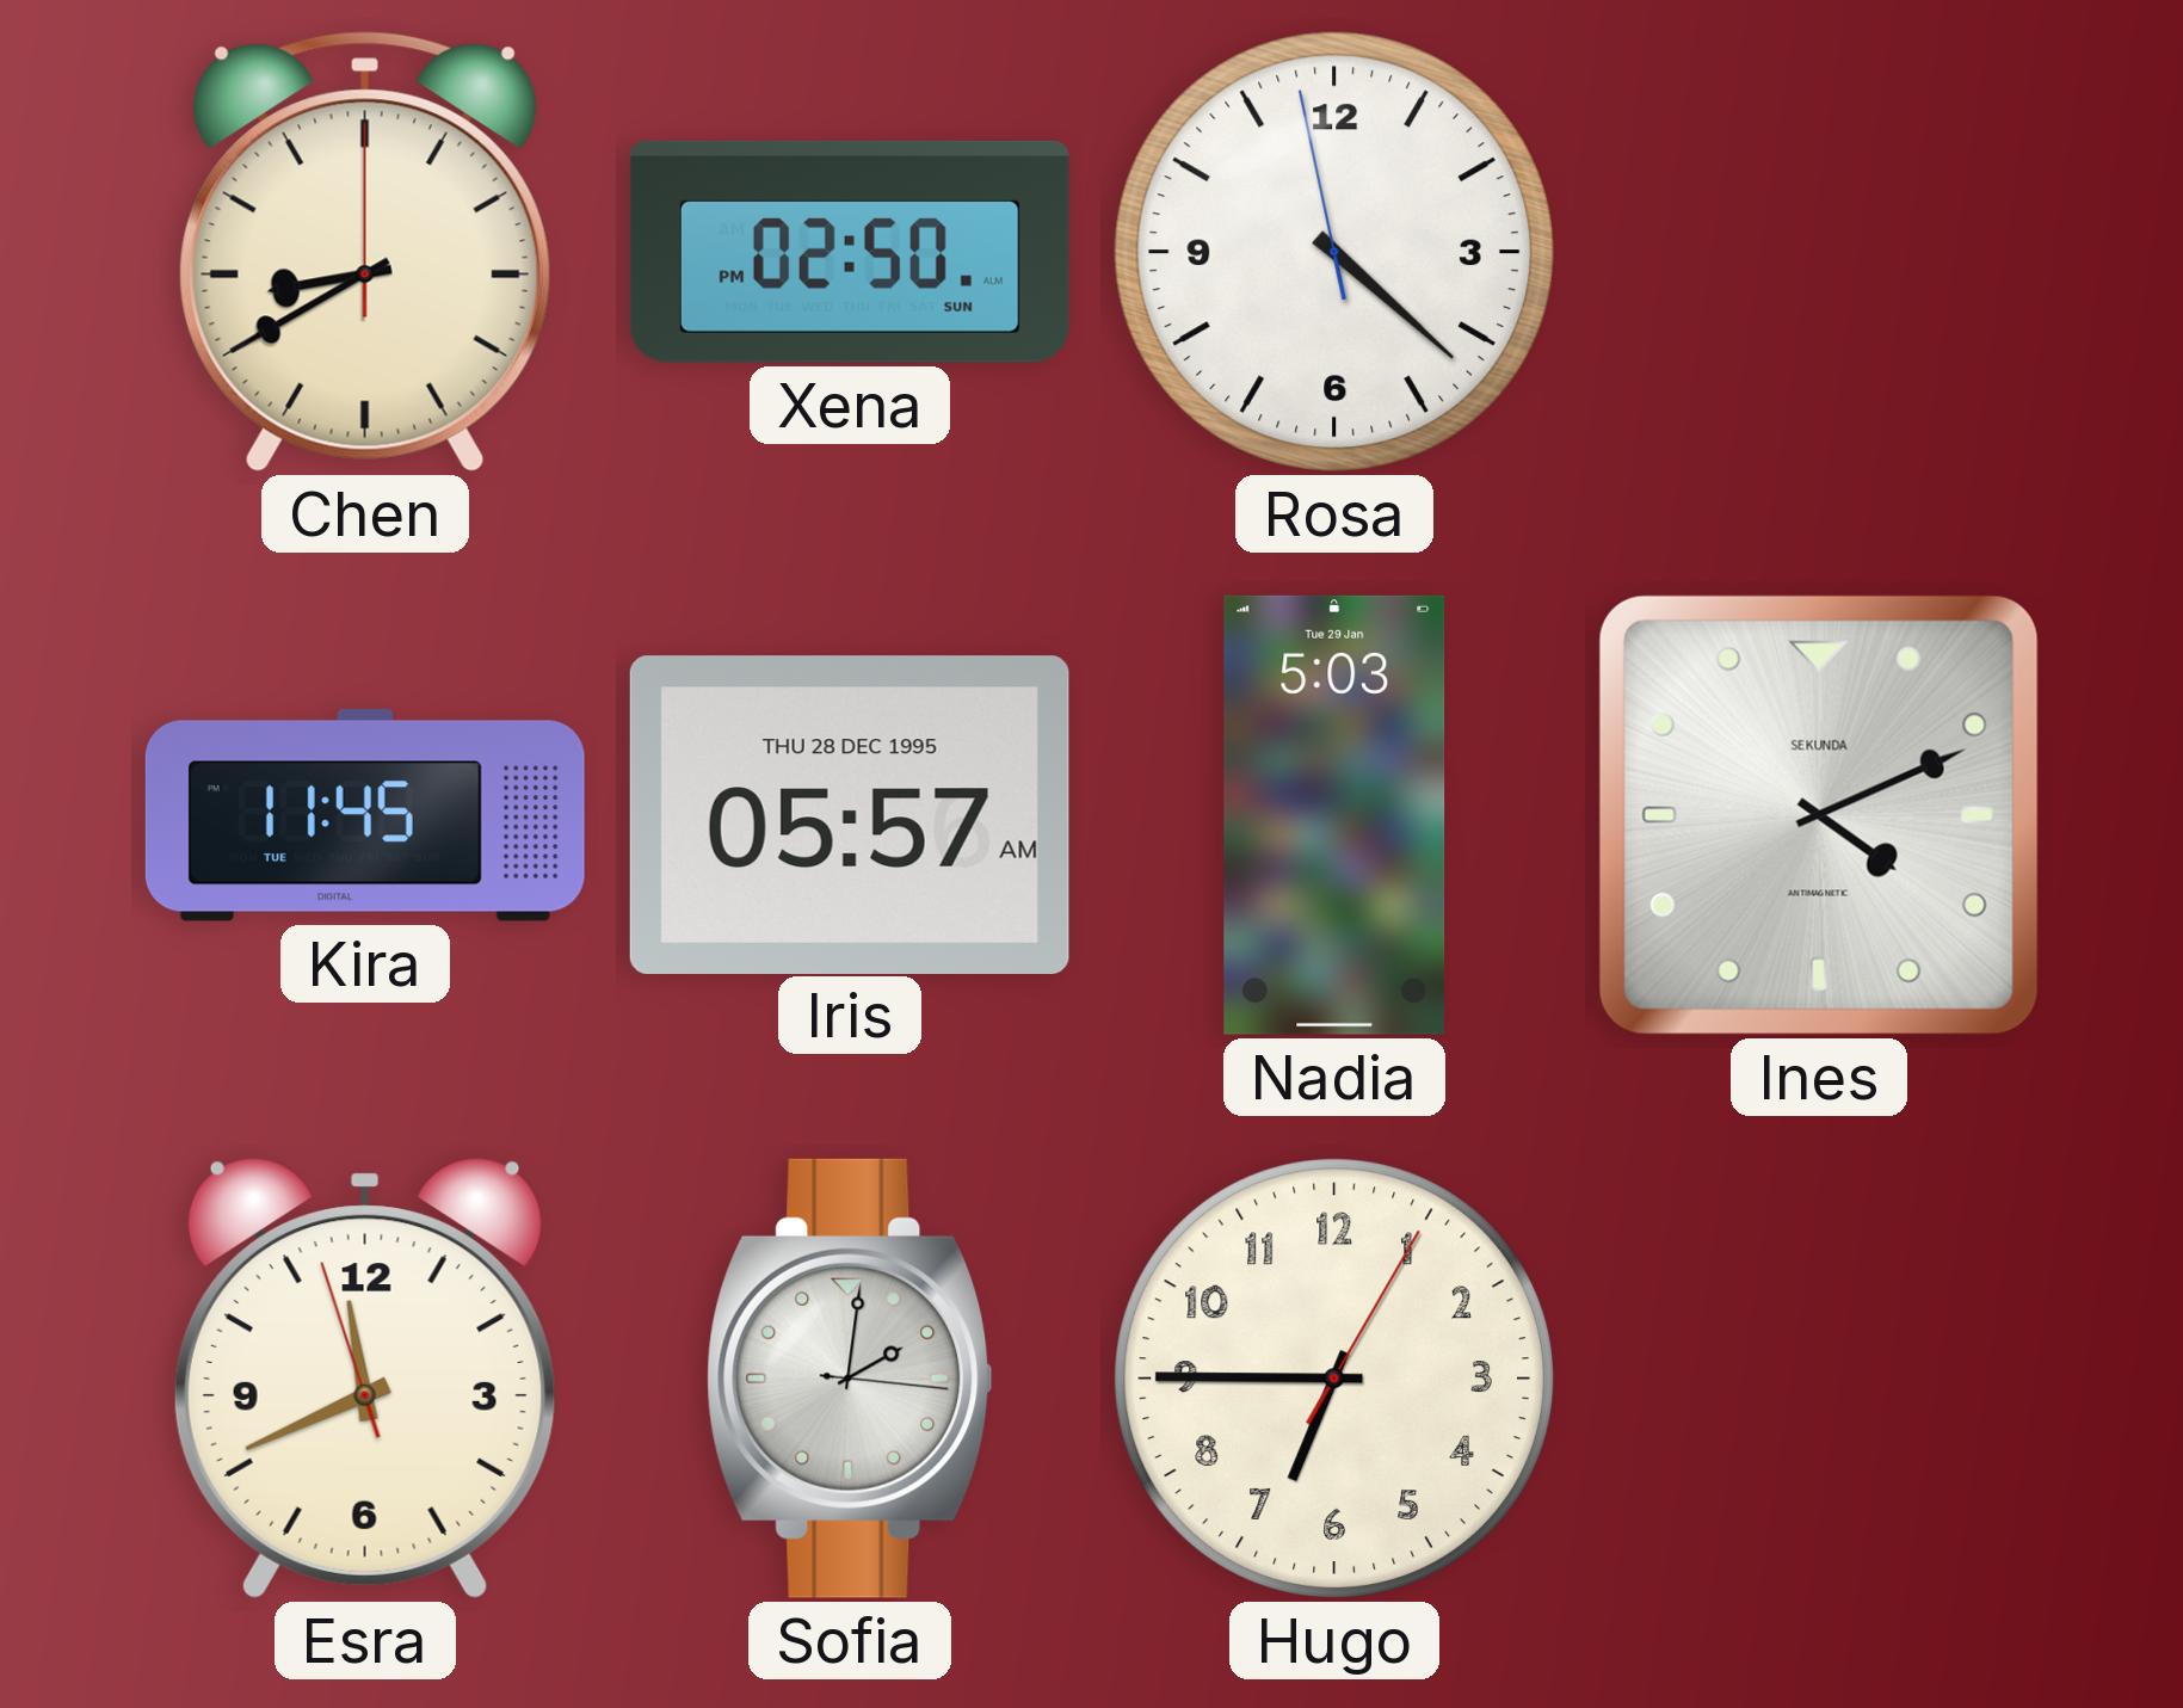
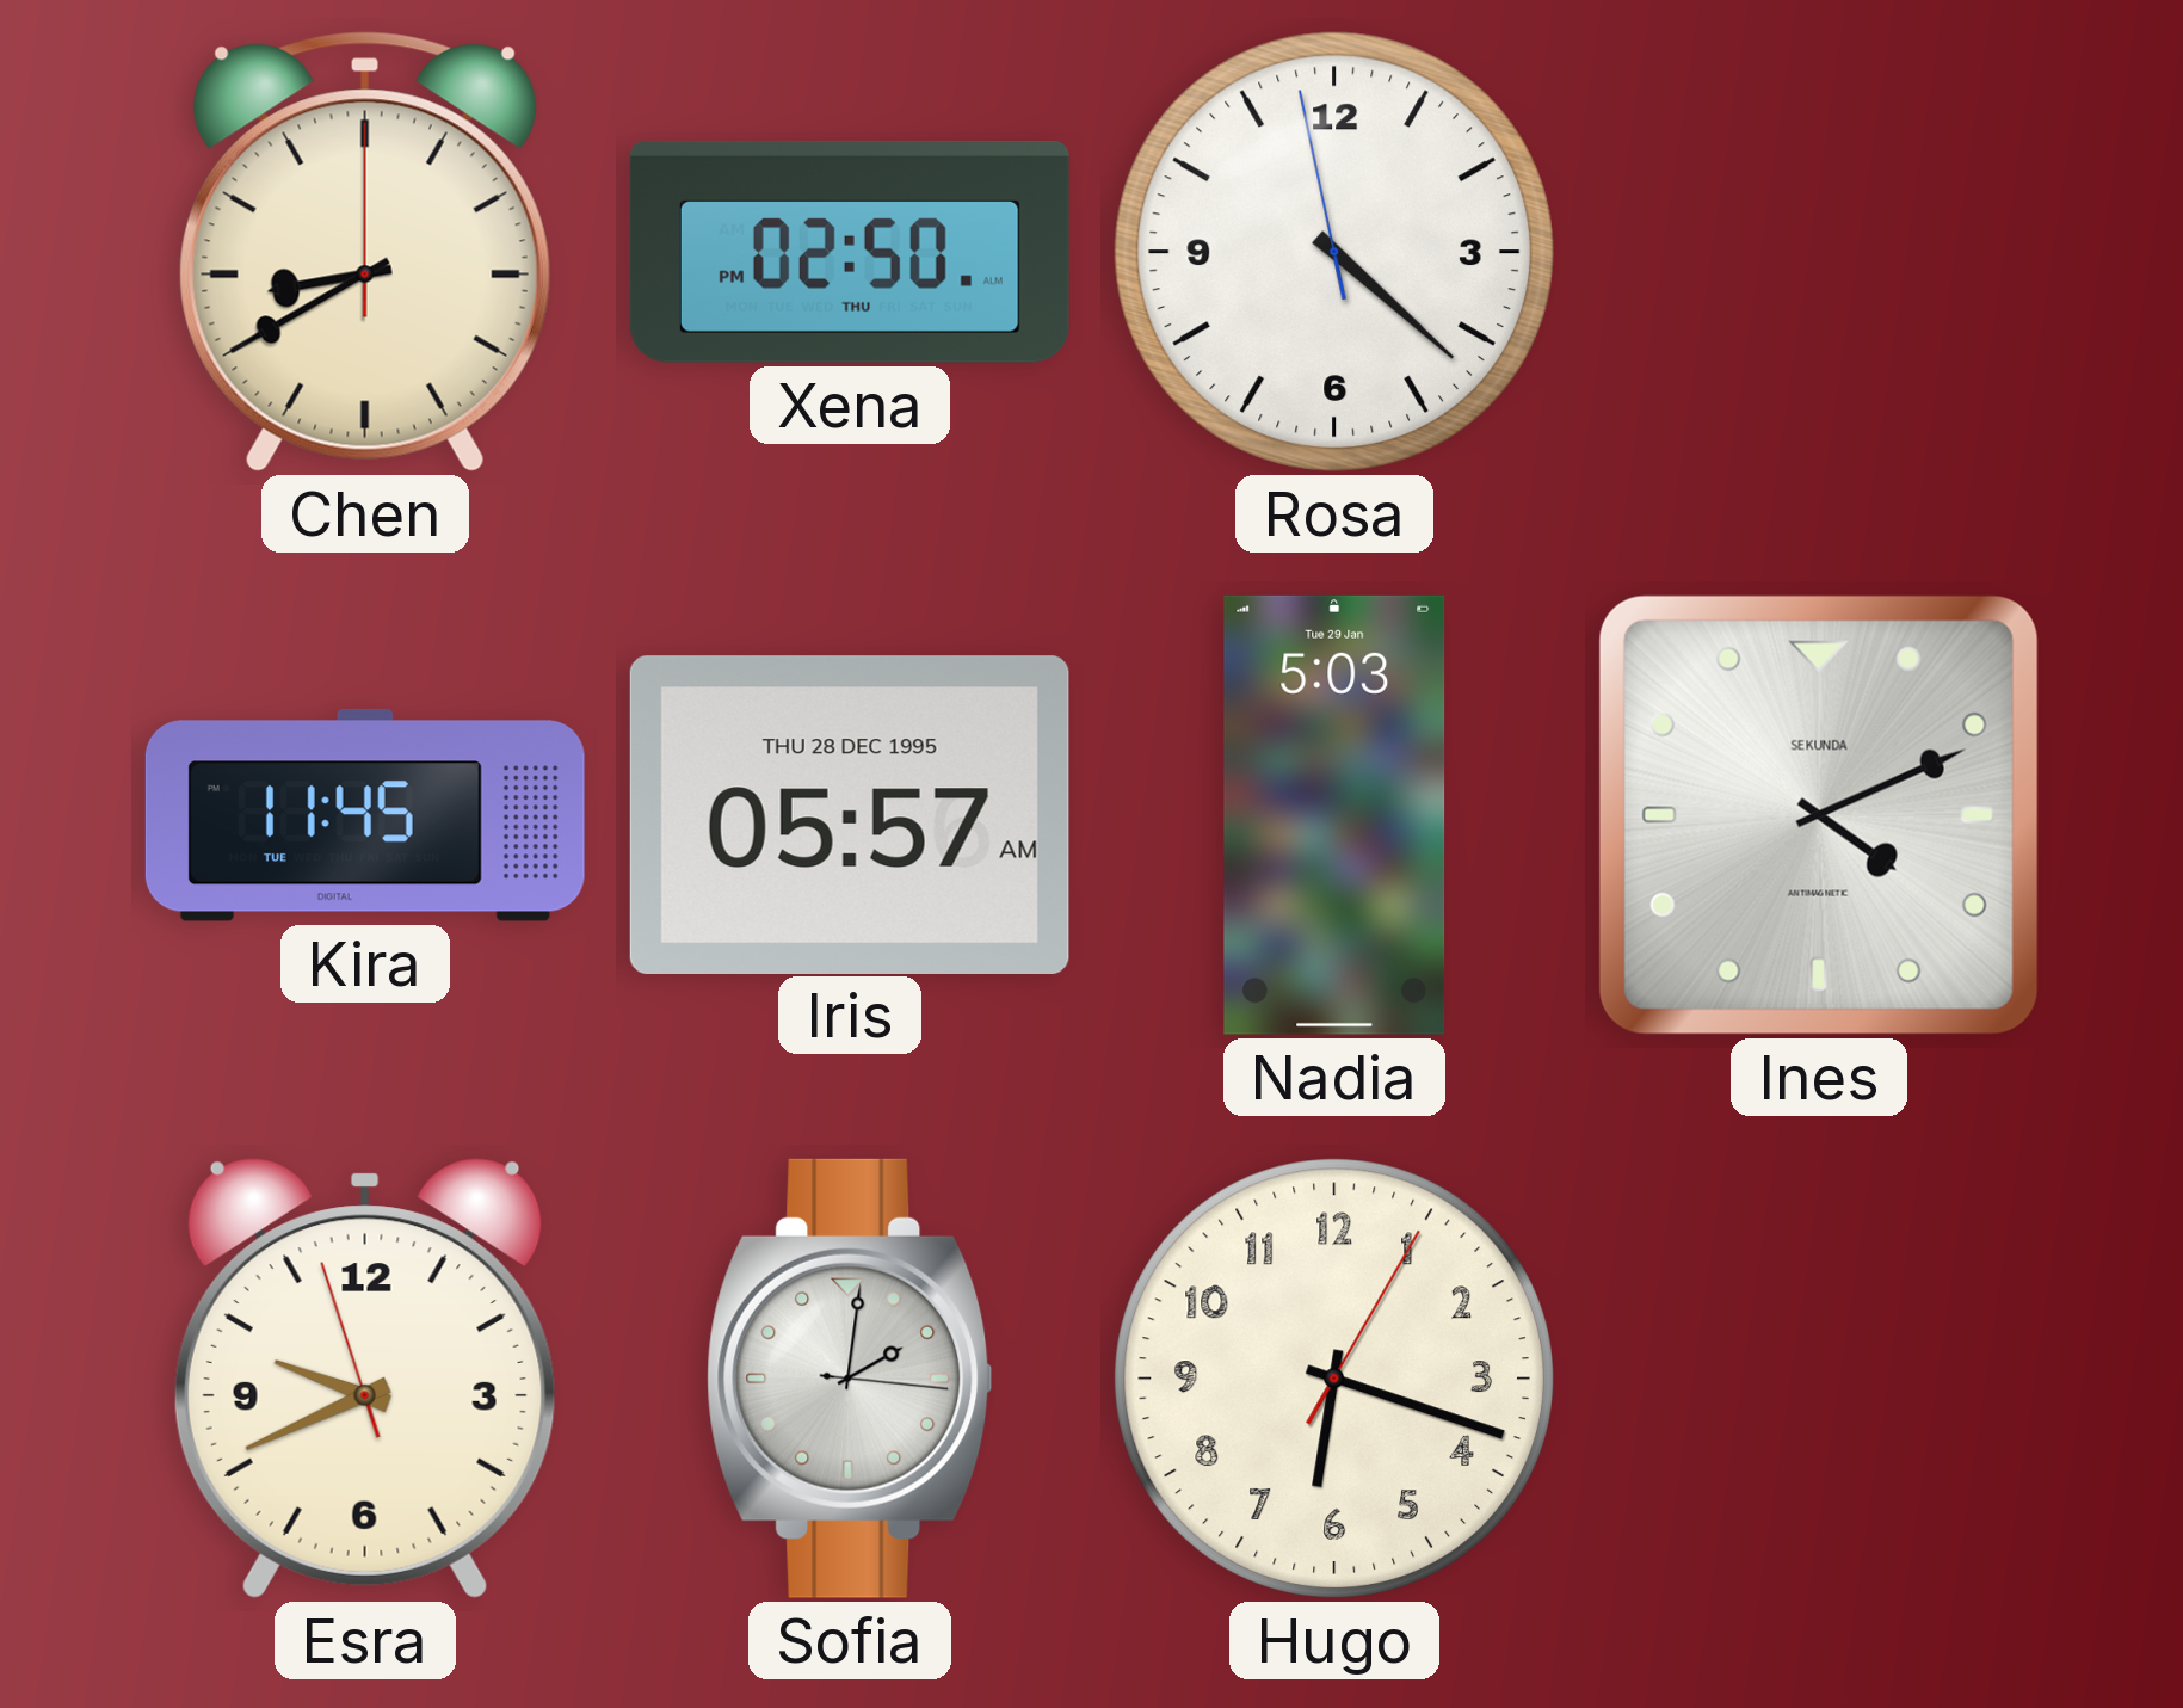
Xena date: SUN -> THU
Esra: 11:40 -> 9:40
Hugo: 6:45 -> 6:18
